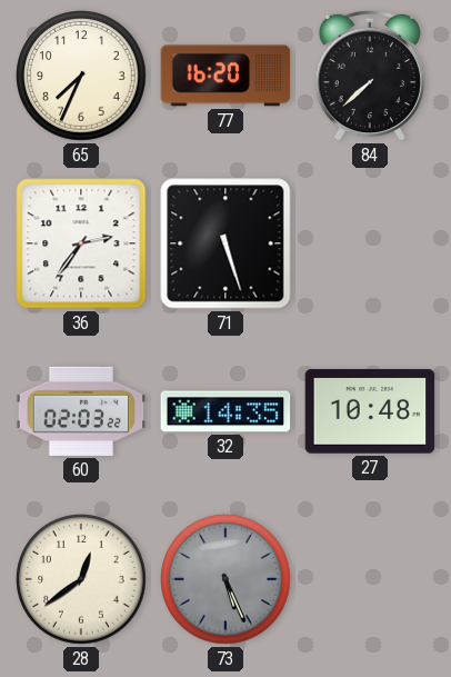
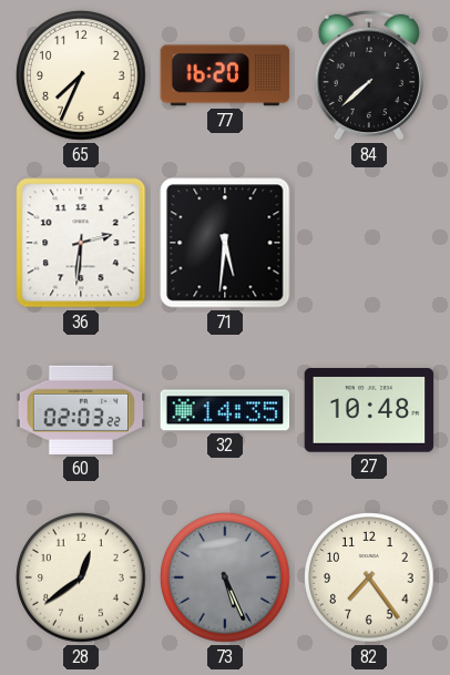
36: 2:36 -> 2:31
71: 5:27 -> 5:31
82: none -> 7:24
